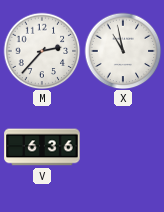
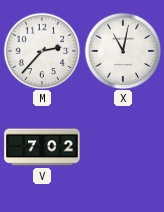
X: 10:58 -> 11:02
V: 6:36 -> 7:02
